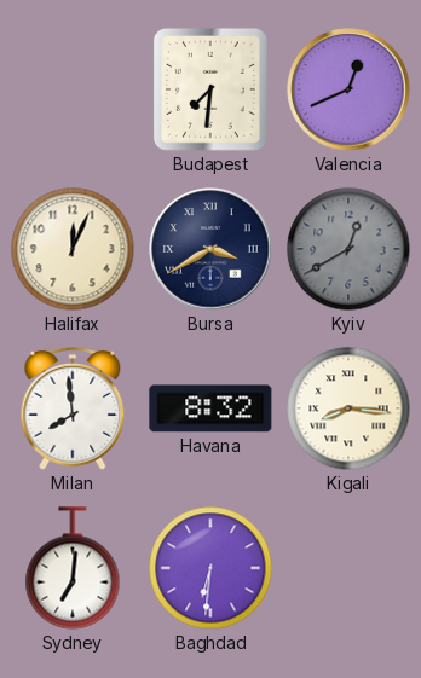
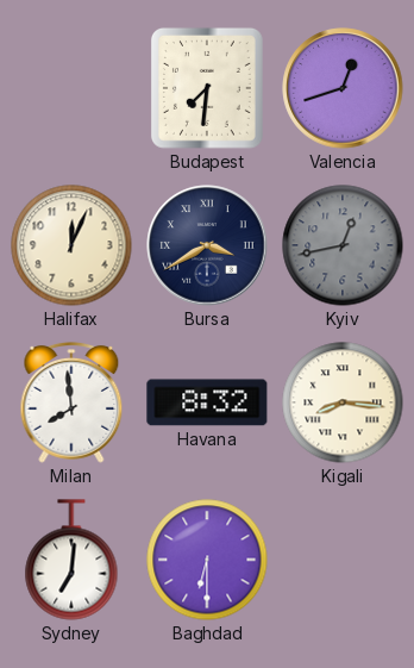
Valencia: 12:41 -> 12:42
Kyiv: 12:40 -> 12:43
Baghdad: 6:31 -> 6:30
